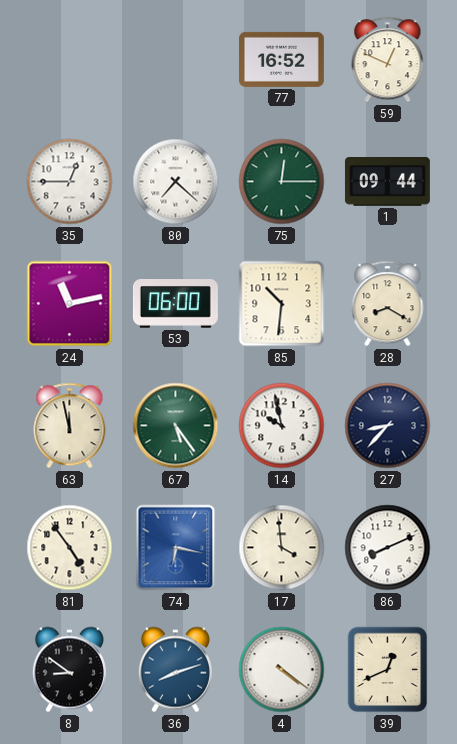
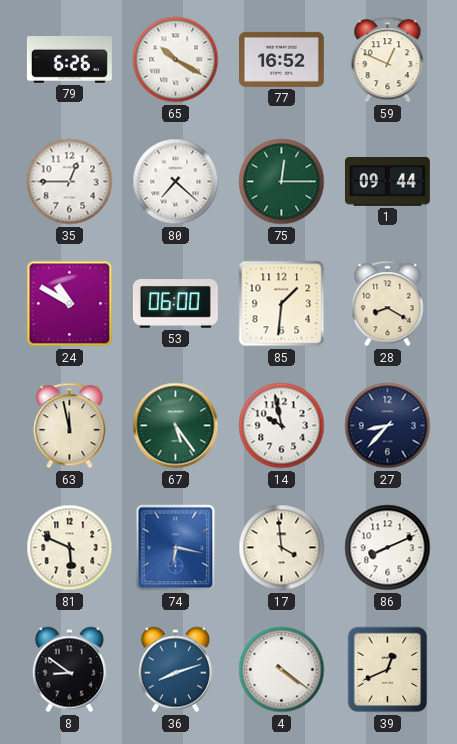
79: none -> 6:26
65: none -> 10:20
24: 11:13 -> 10:50
85: 10:31 -> 1:31
81: 4:54 -> 5:49
